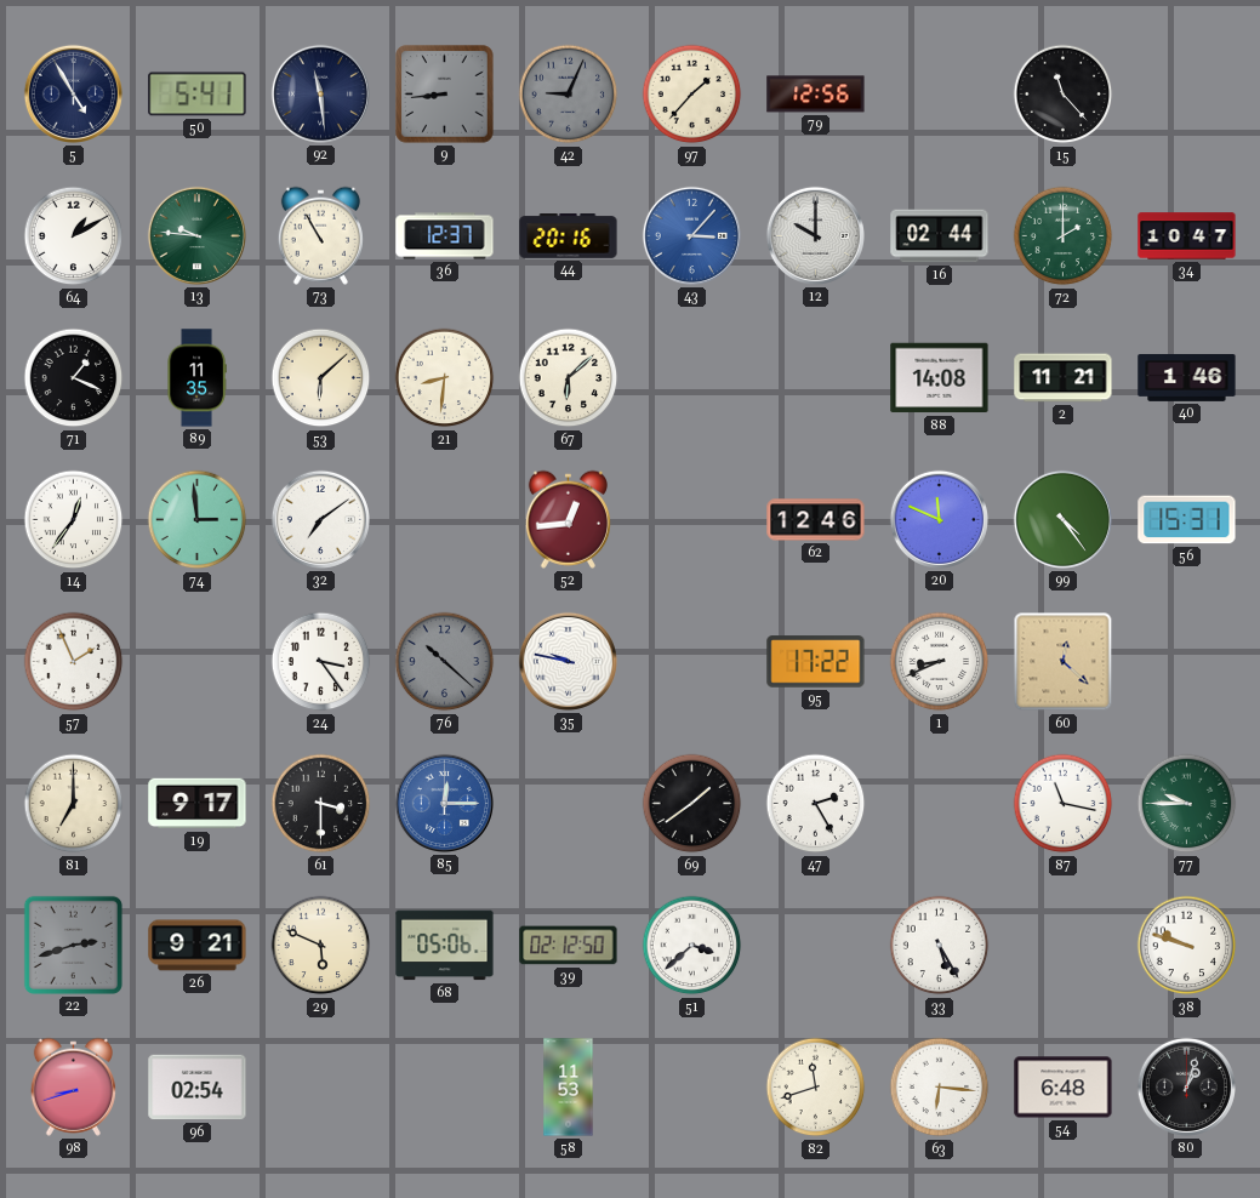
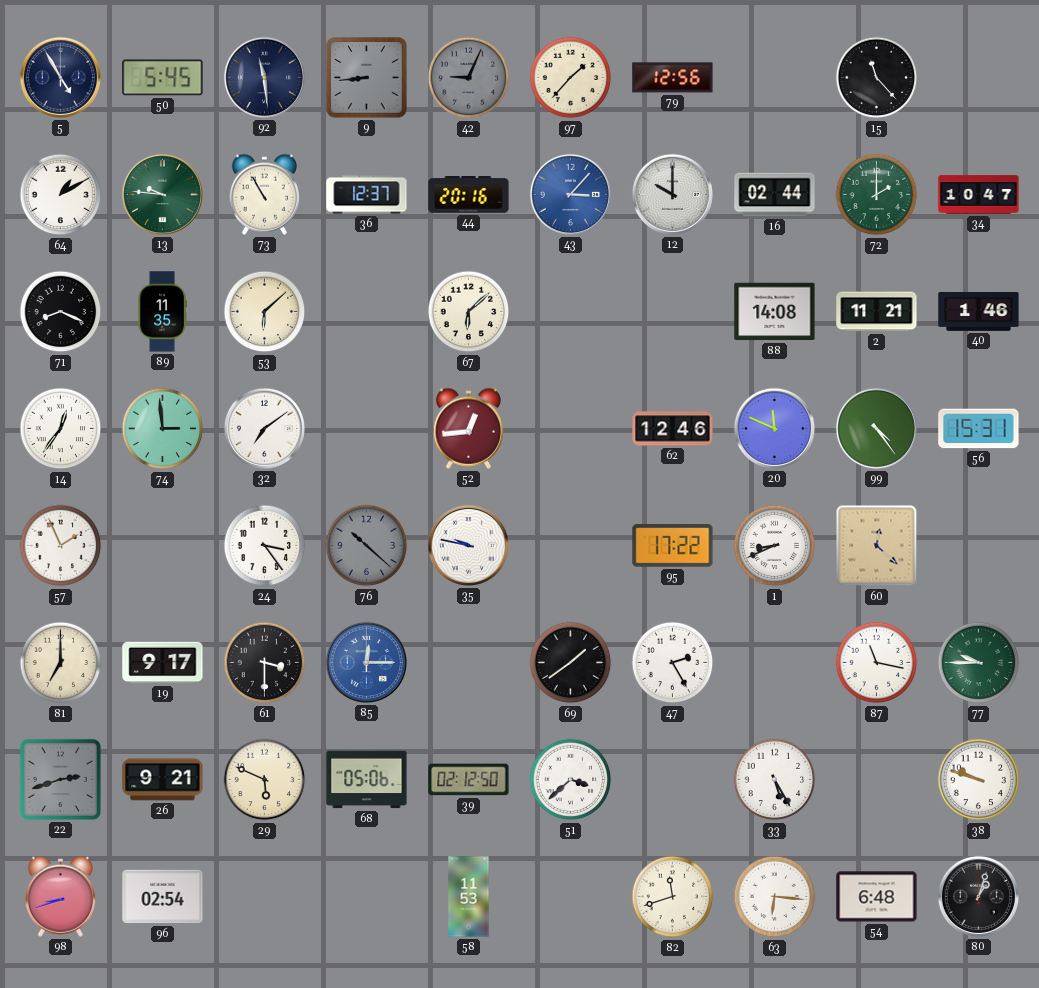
50: 5:41 -> 5:45
71: 1:19 -> 8:19
21: 8:31 -> none
